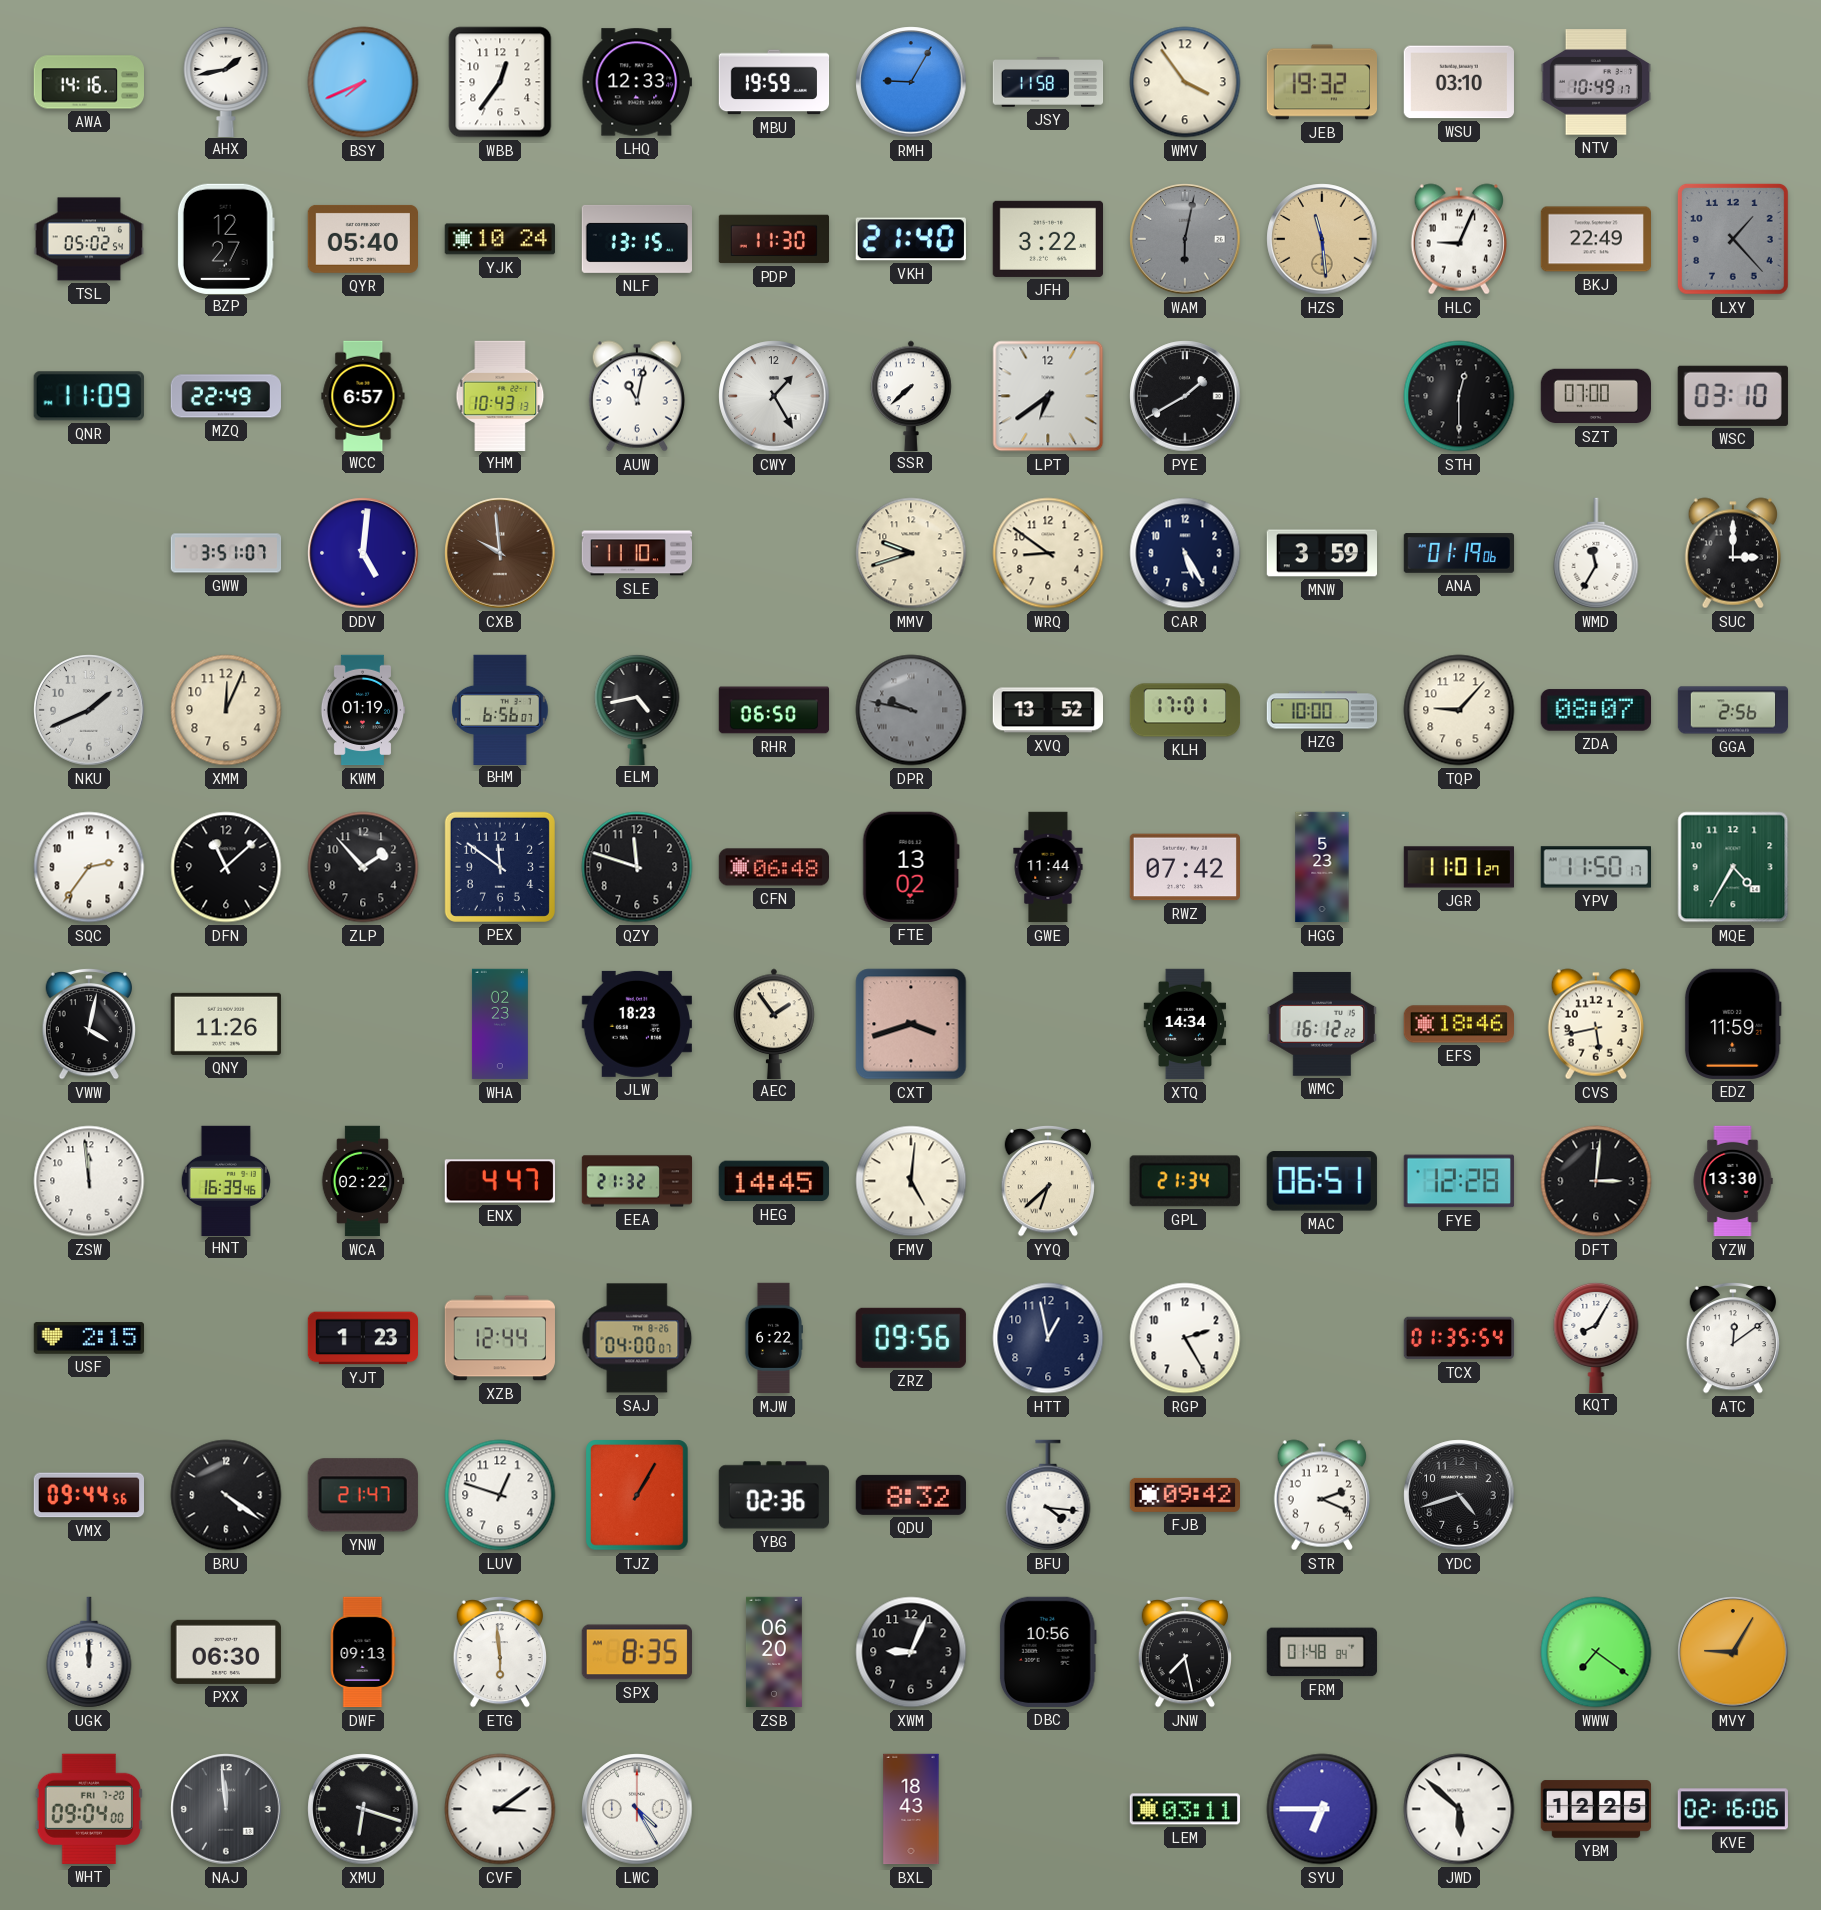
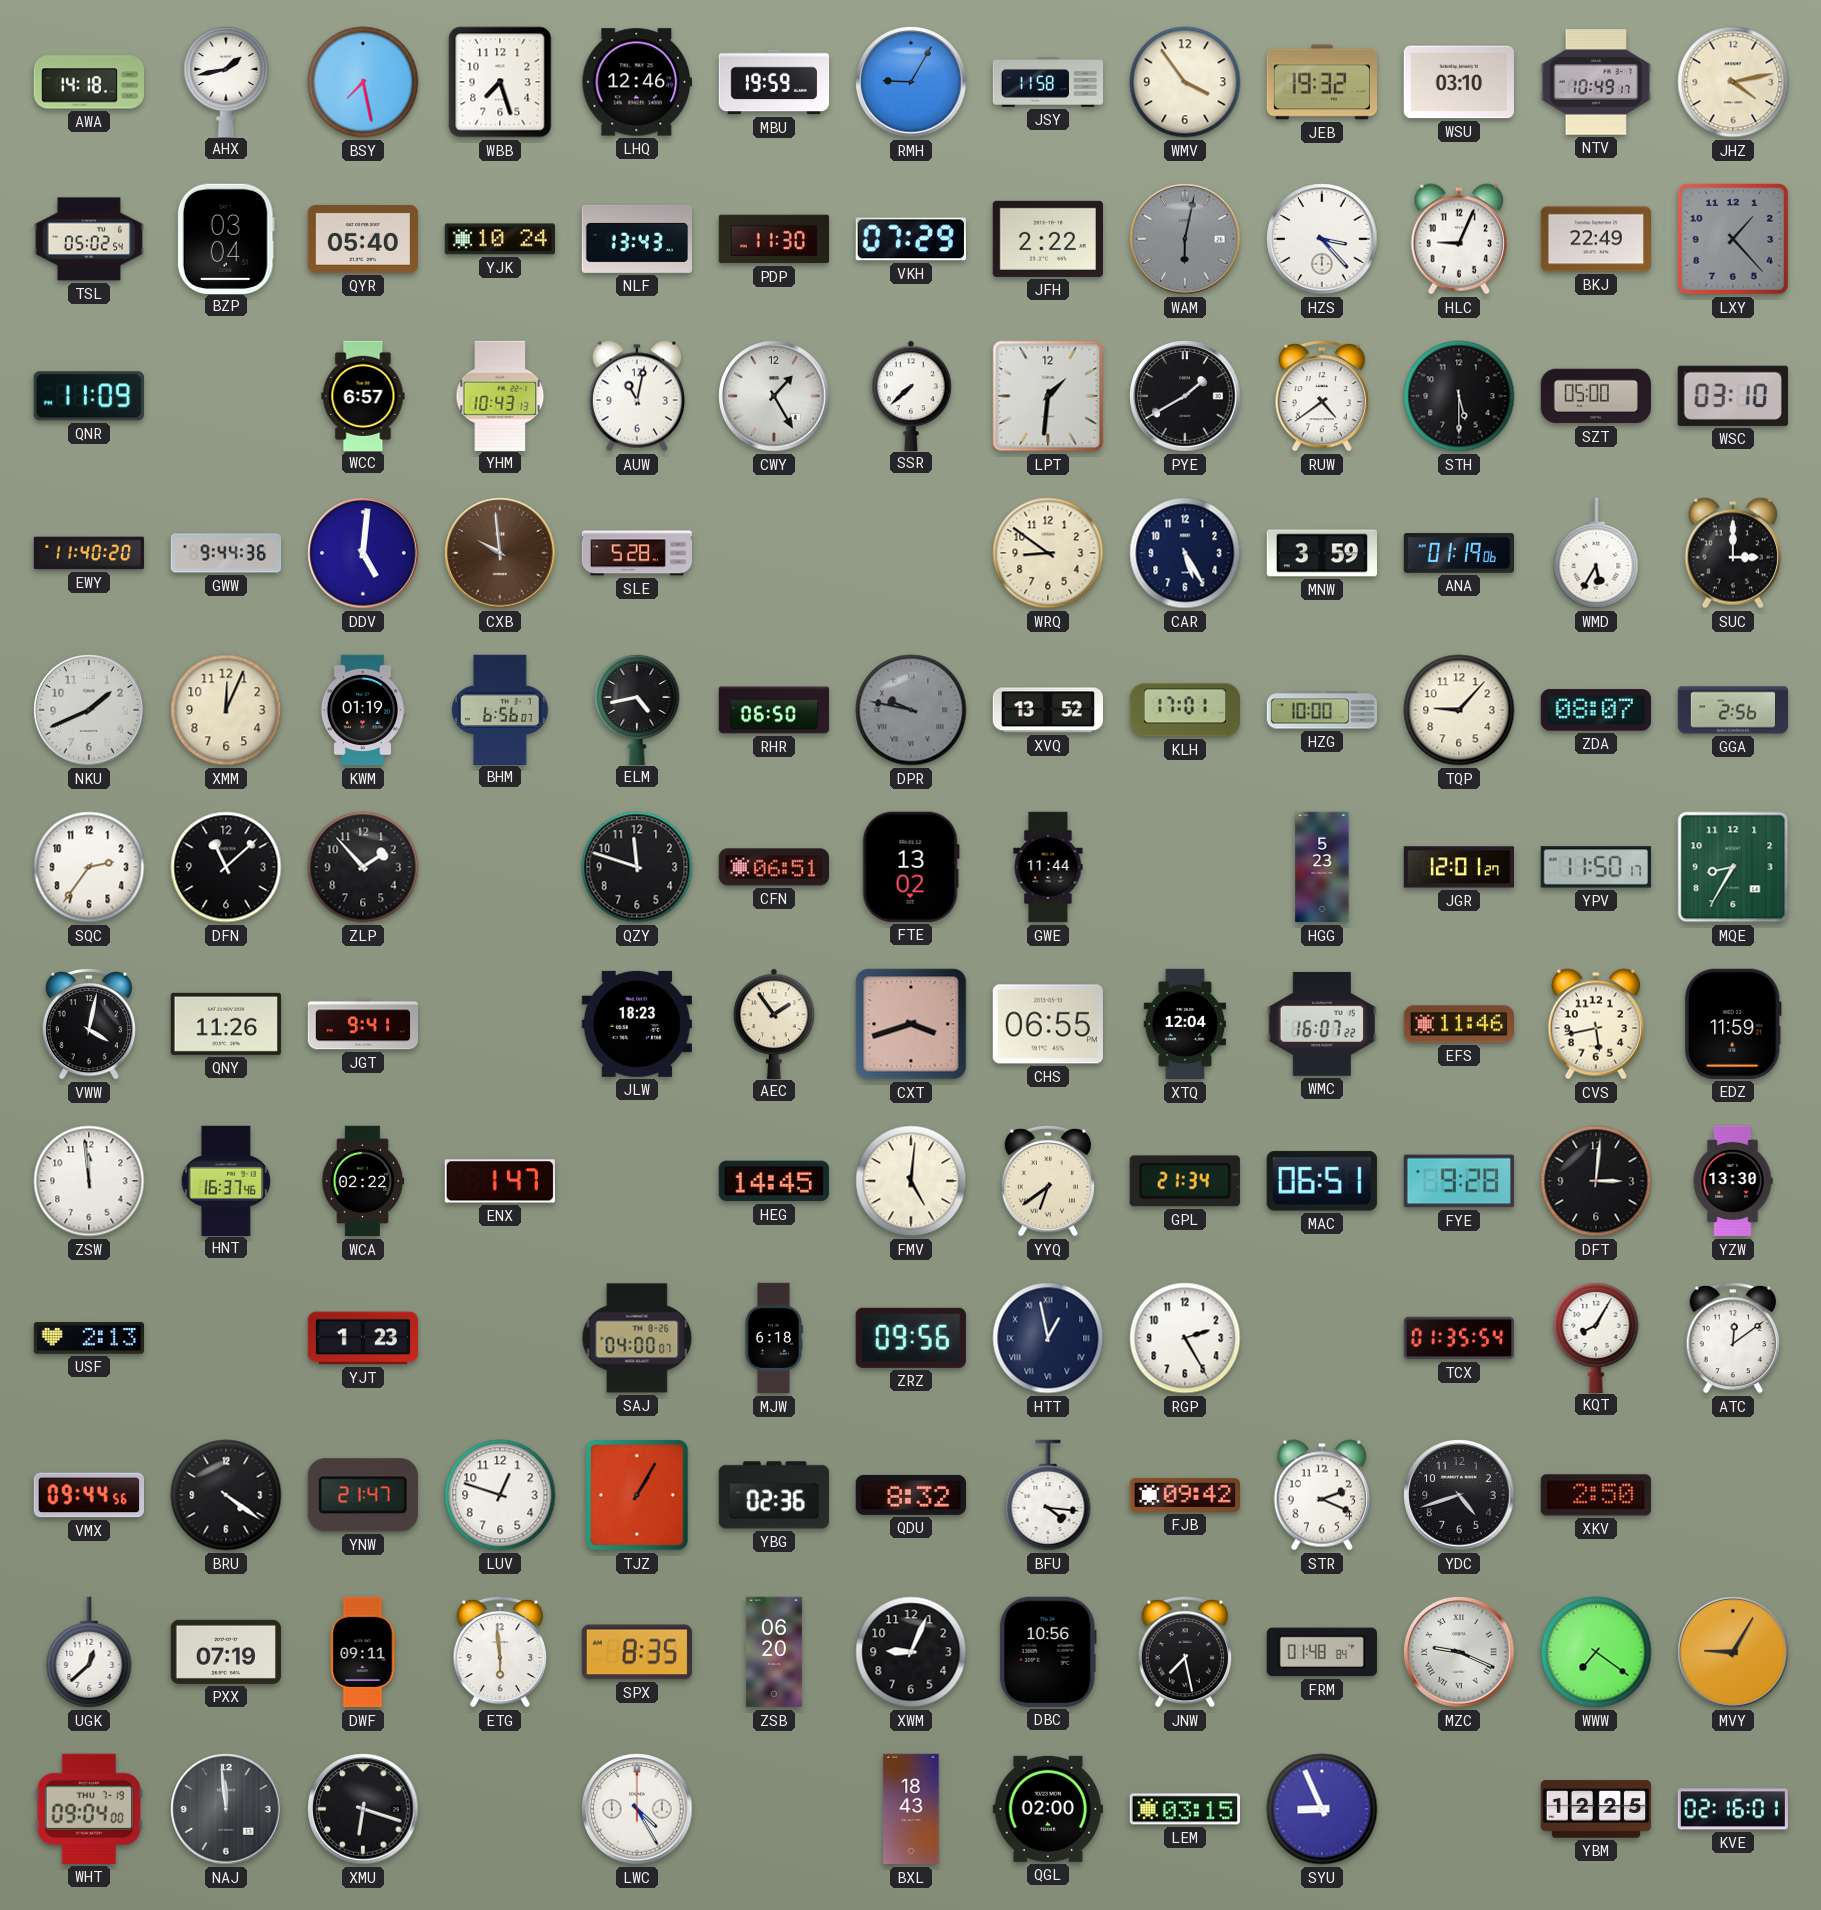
AWA: 14:16 -> 14:18
BSY: 7:41 -> 7:28
WBB: 12:36 -> 7:27
LHQ: 12:33 -> 12:46
JHZ: none -> 4:13
BZP: 12:27 -> 03:04
NLF: 13:15 -> 13:43
VKH: 21:40 -> 07:29
JFH: 3:22 -> 2:22
HZS: 11:29 -> 3:23
HZS dial: champagne -> white
MZQ: 22:49 -> none
LPT: 6:39 -> 1:31
RUW: none -> 4:39
STH: 12:30 -> 5:30
SZT: 07:00 -> 05:00
EWY: none -> 11:40
GWW: 3:51 -> 9:44
SLE: 11:10 -> 5:28
MMV: 9:42 -> none
WMD: 11:35 -> 5:35
PEX: 11:51 -> none
CFN: 06:48 -> 06:51
RWZ: 07:42 -> none
JGR: 11:01 -> 12:01
MQE: 4:35 -> 8:35
JGT: none -> 9:41
WHA: 02:23 -> none
CHS: none -> 06:55
XTQ: 14:34 -> 12:04
WMC: 16:12 -> 16:07
EFS: 18:46 -> 11:46
HNT: 16:39 -> 16:37
ENX: 4:47 -> 1:47
EEA: 21:32 -> none
YYQ: 6:38 -> 6:39
FYE: 12:28 -> 9:28
USF: 2:15 -> 2:13
XZB: 12:44 -> none
MJW: 6:22 -> 6:18
HTT numerals: Arabic -> Roman
XKV: none -> 2:50
UGK: 12:00 -> 12:38
PXX: 06:30 -> 07:19
DWF: 09:13 -> 09:11
MZC: none -> 9:19
WHT date: FRI 7-20 -> THU 7-19
CVF: 3:09 -> none
QGL: none -> 02:00
LEM: 03:11 -> 03:15
SYU: 6:45 -> 8:56
JWD: 5:52 -> none
KVE: 02:16:06 -> 02:16:01
